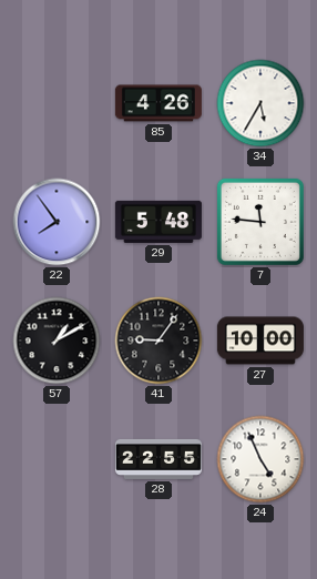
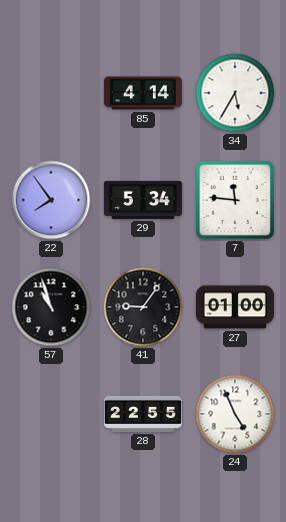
85: 4:26 -> 4:14
29: 5:48 -> 5:34
57: 1:10 -> 10:57
27: 10:00 -> 01:00
